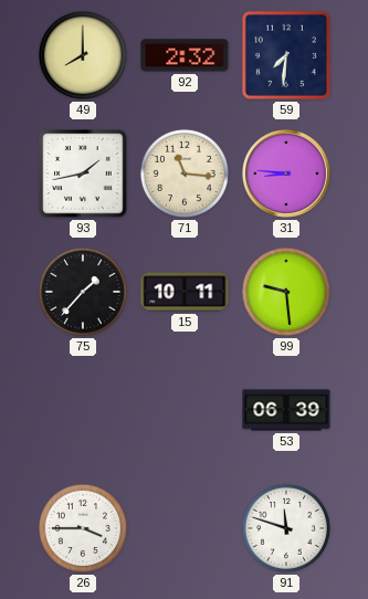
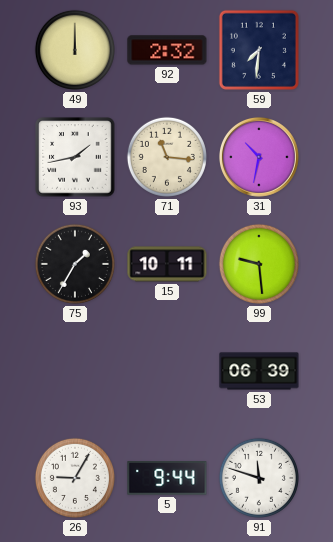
49: 8:00 -> 12:00
31: 8:46 -> 10:32
75: 1:37 -> 1:35
26: 3:45 -> 9:05
5: none -> 9:44
